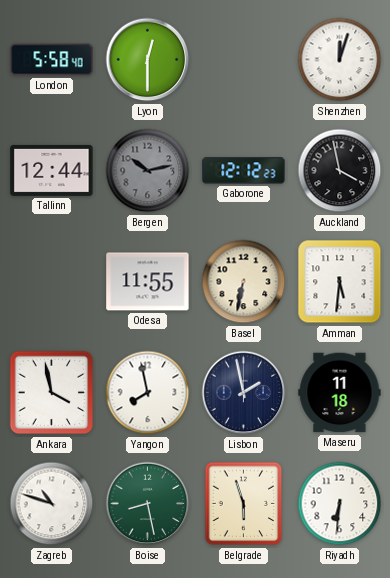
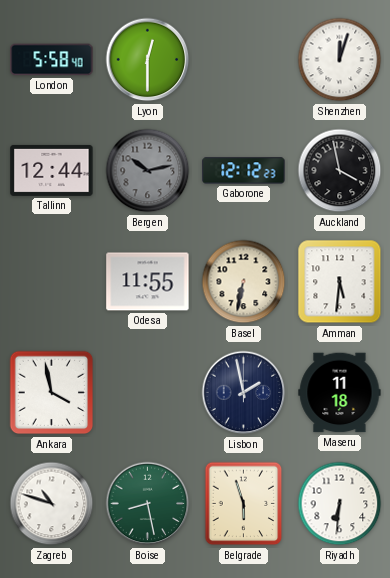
Yangon: 7:58 -> none
